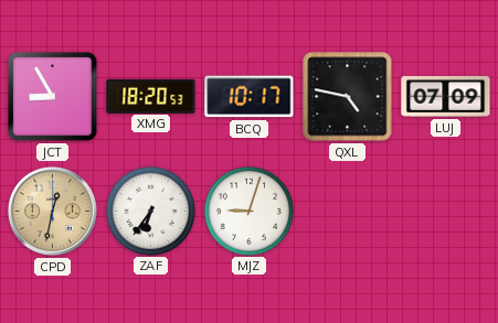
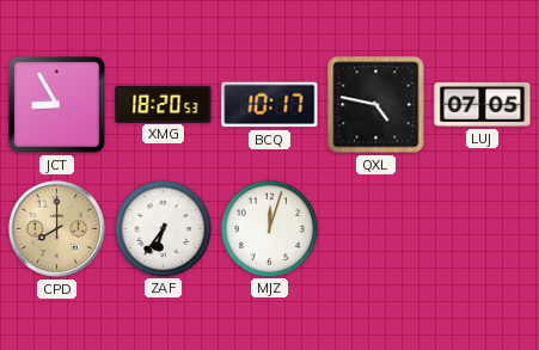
LUJ: 07:09 -> 07:05
CPD: 12:32 -> 8:00
MJZ: 9:03 -> 12:03
